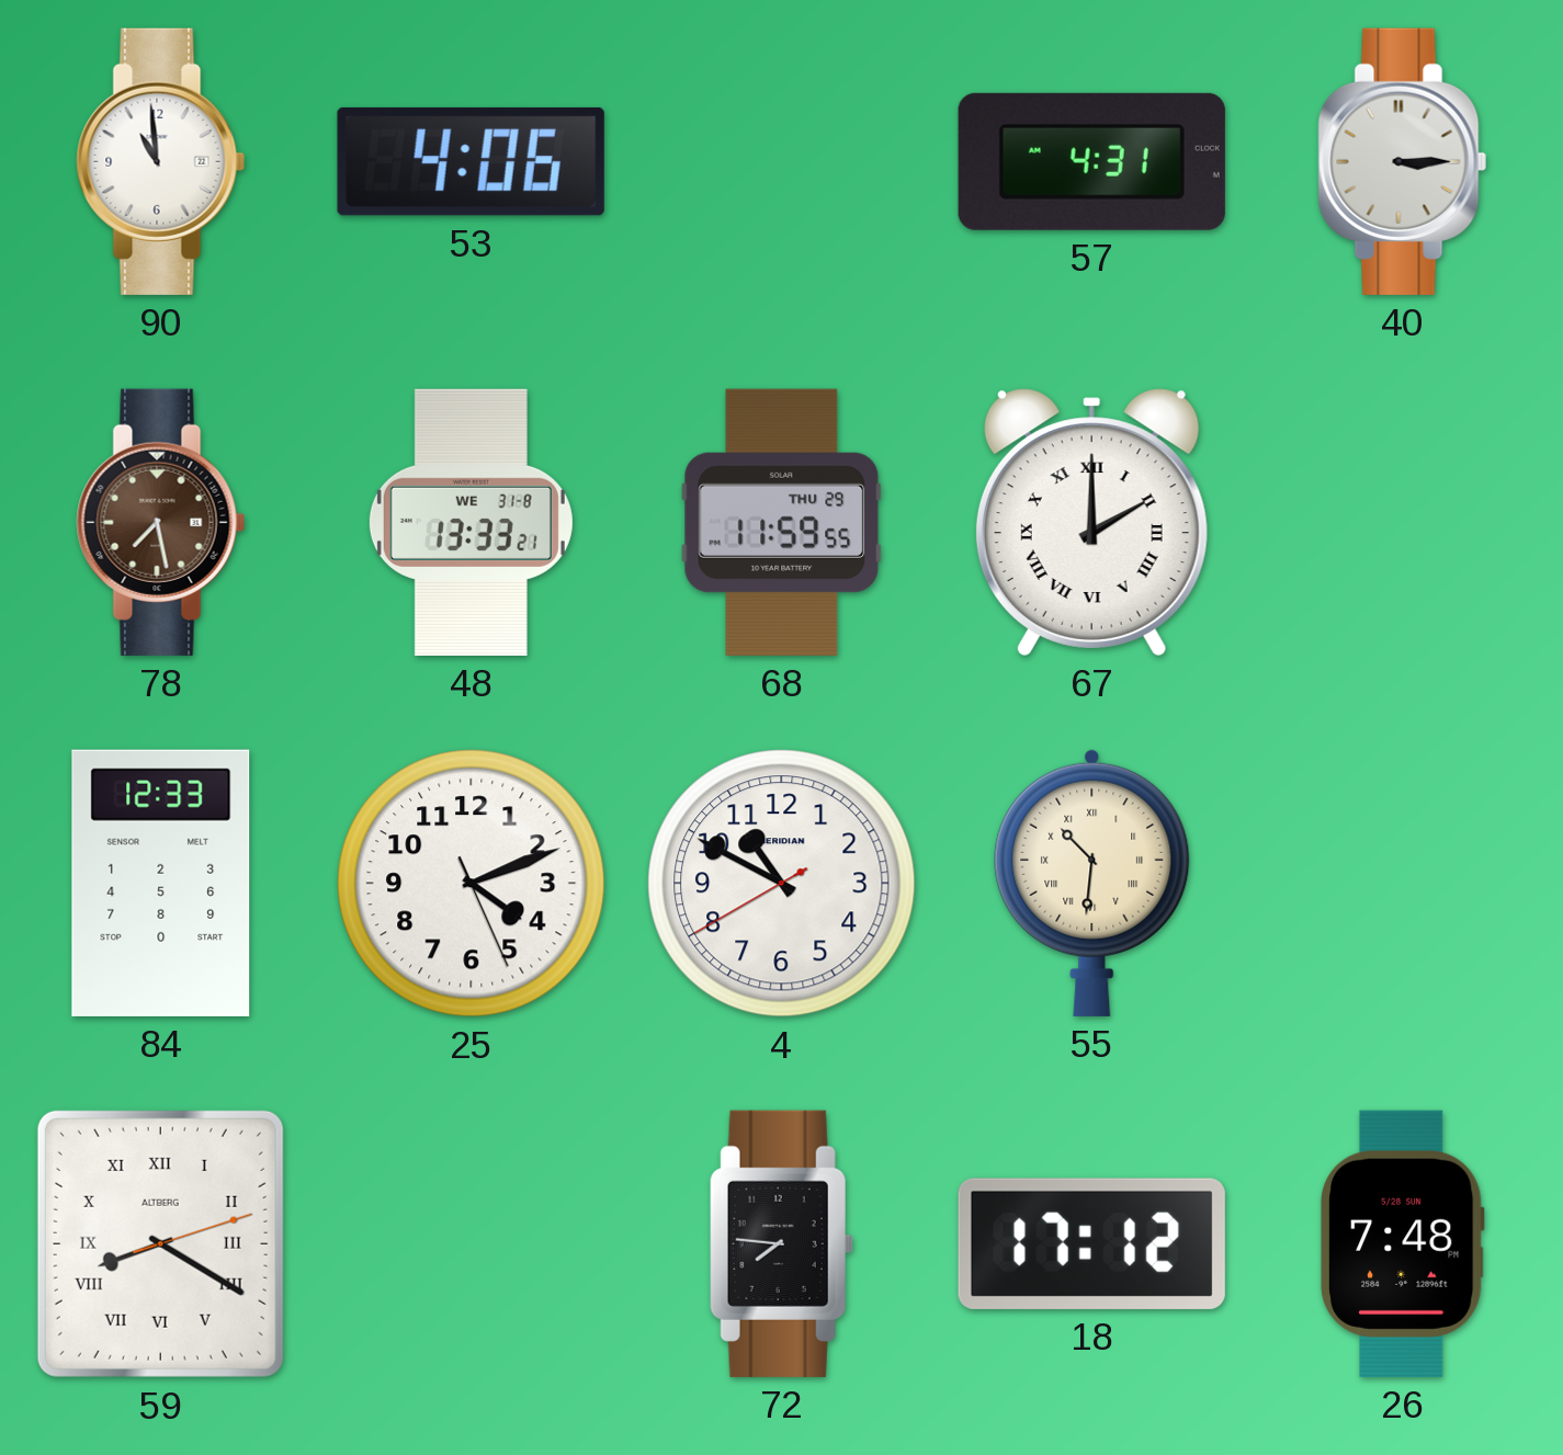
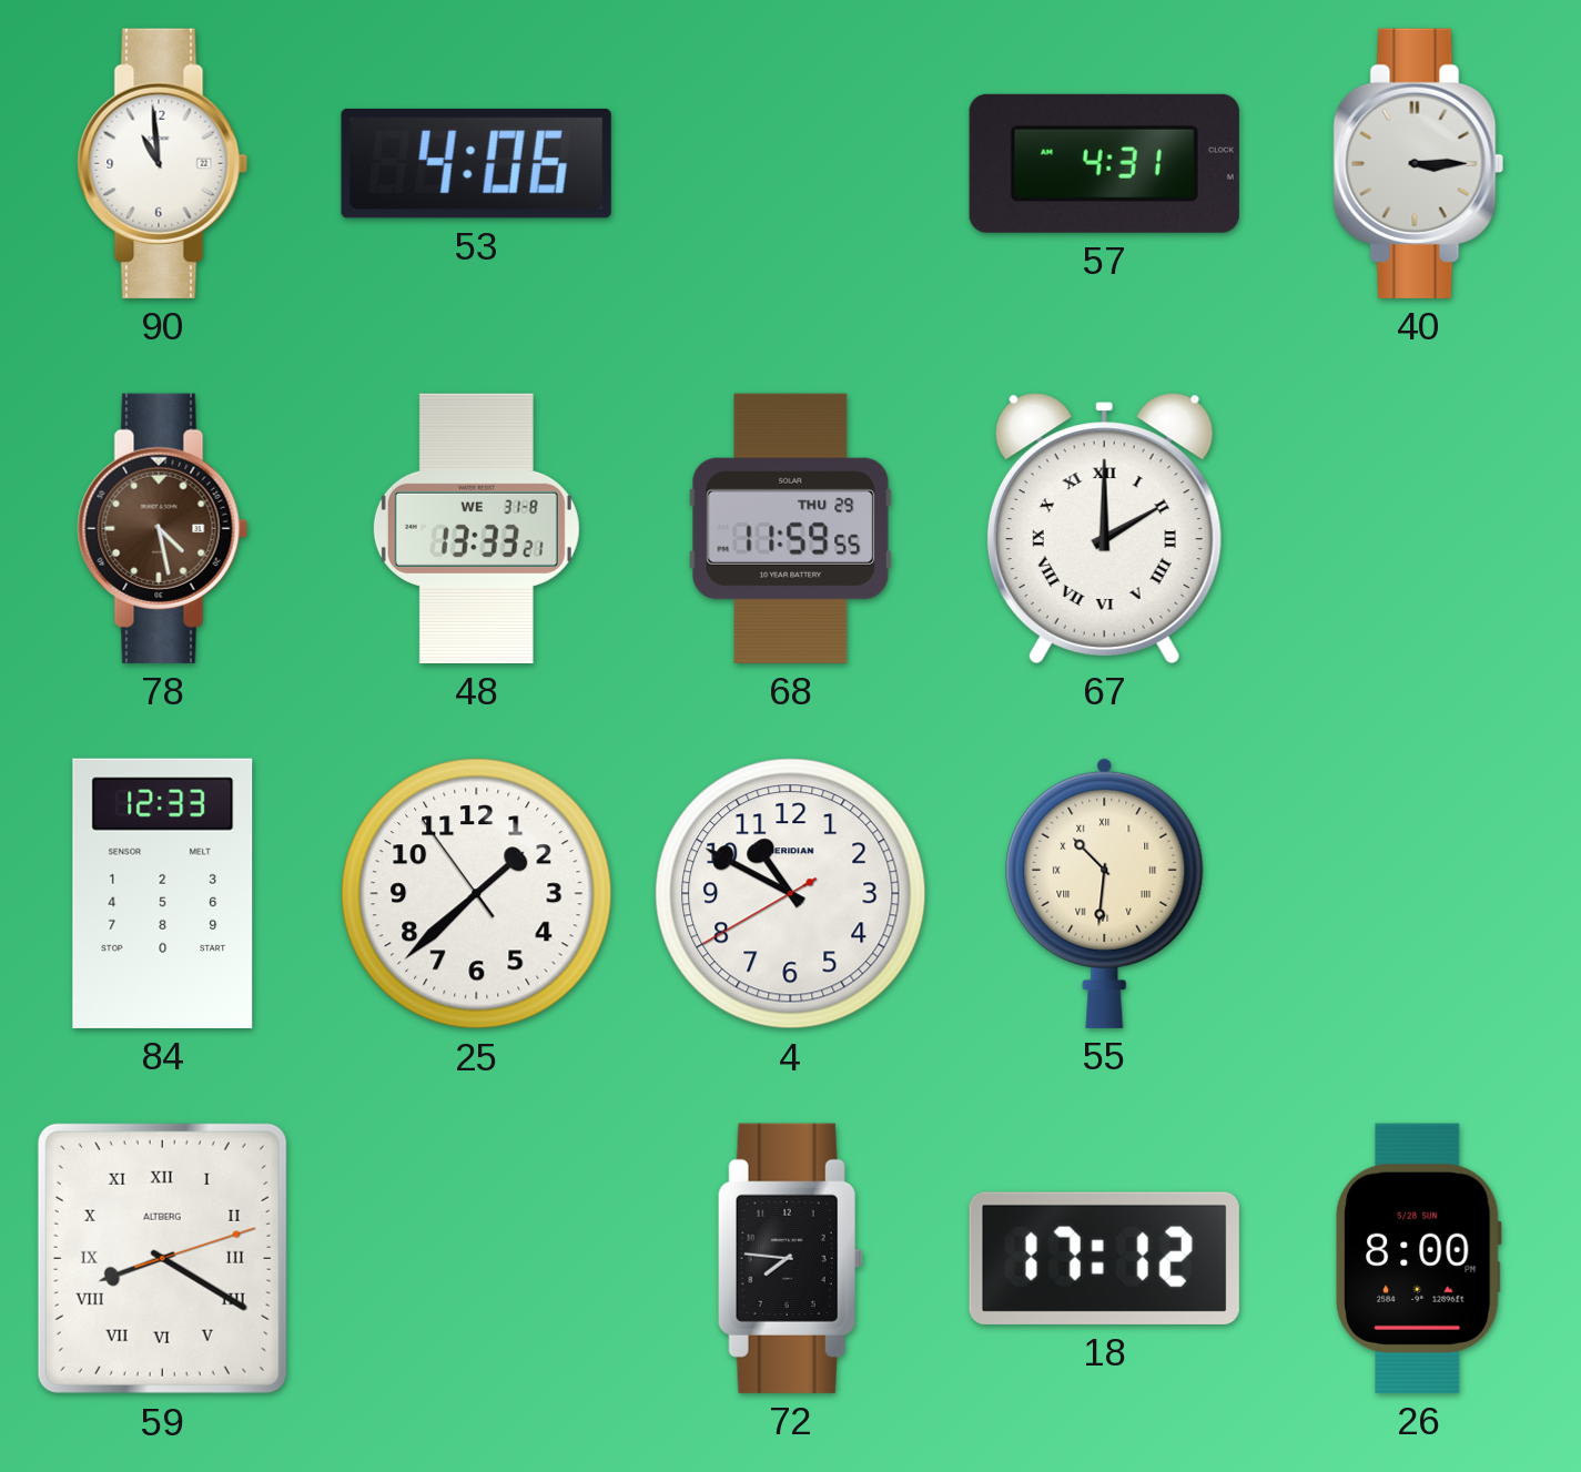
78: 7:28 -> 4:28
25: 4:11 -> 1:37
26: 7:48 -> 8:00
